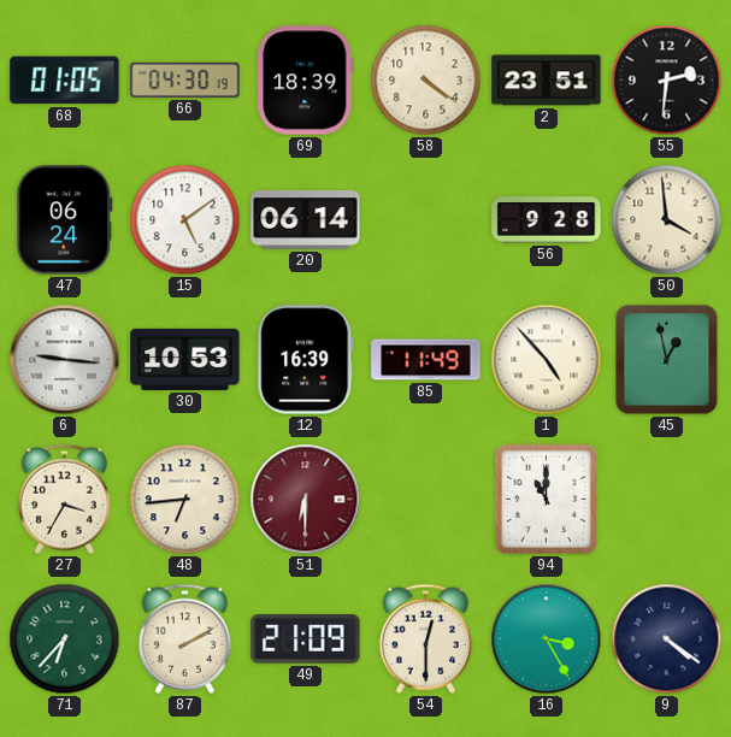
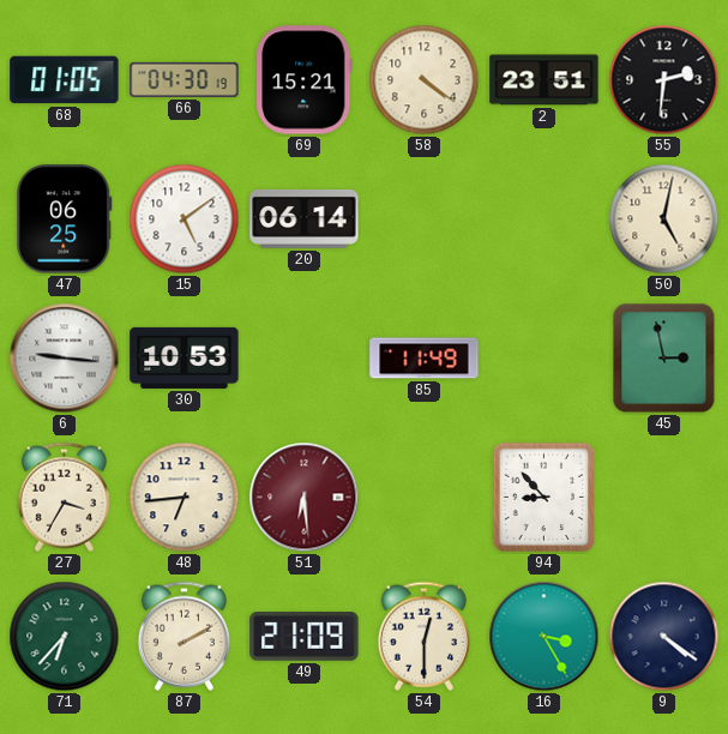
69: 18:39 -> 15:21
47: 06:24 -> 06:25
56: 9:28 -> none
50: 3:59 -> 5:02
12: 16:39 -> none
1: 4:53 -> none
45: 12:58 -> 2:58
51: 6:30 -> 6:29
94: 11:00 -> 8:53
